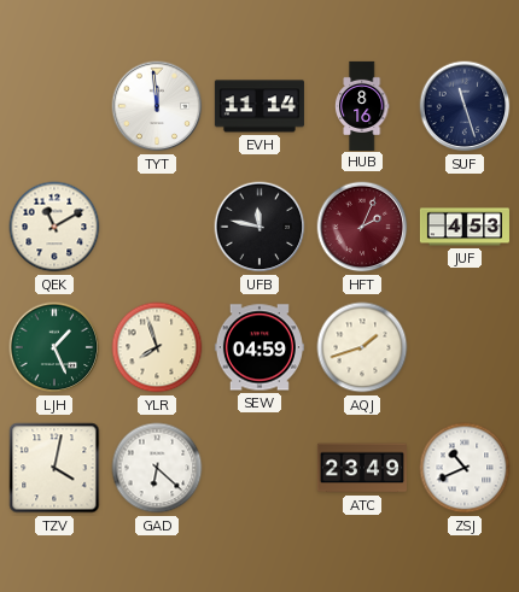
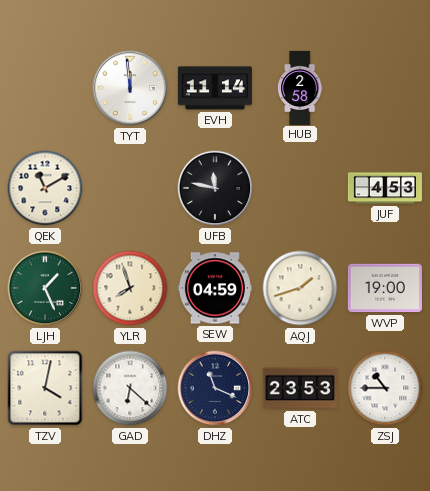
HUB: 8:16 -> 2:58
SUF: 11:27 -> none
HFT: 2:04 -> none
WVP: none -> 19:00
DHZ: none -> 11:19
ATC: 23:49 -> 23:53
ZSJ: 10:41 -> 10:45
